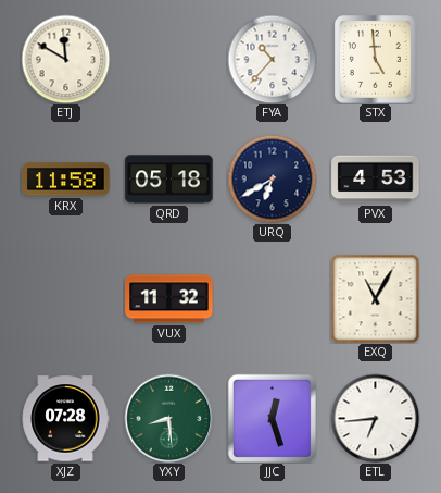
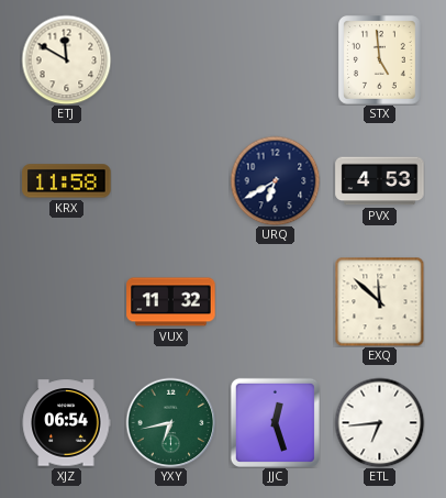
FYA: 10:37 -> none
QRD: 05:18 -> none
EXQ: 11:05 -> 11:52
XJZ: 07:28 -> 06:54
YXY: 8:29 -> 6:43
